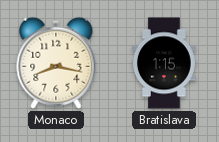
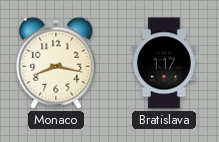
Bratislava: 1:15 -> 1:17
